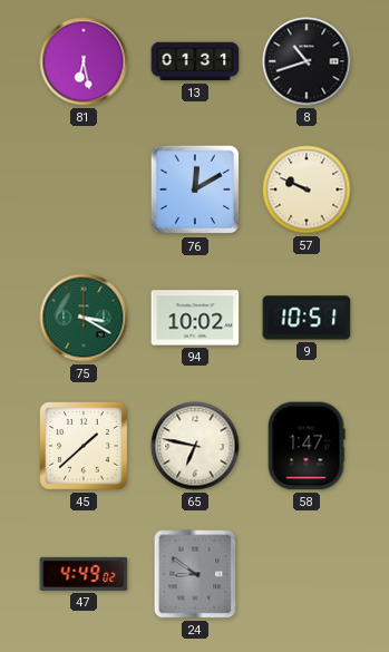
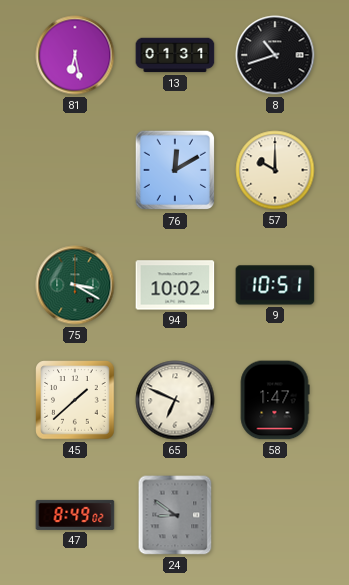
57: 9:49 -> 10:00
65: 6:47 -> 6:49
47: 4:49 -> 8:49
